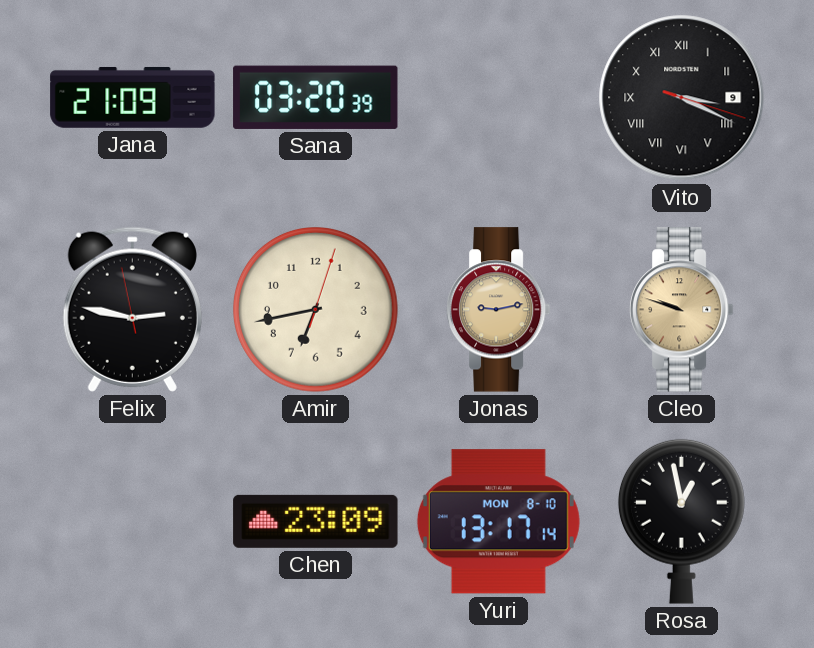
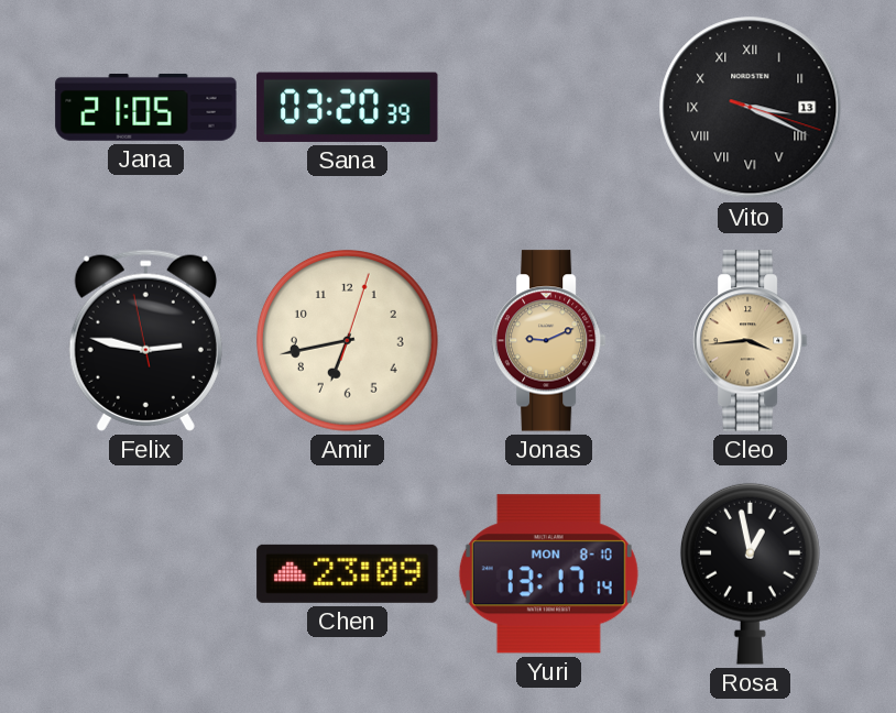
Jana: 21:09 -> 21:05
Vito date: 9 -> 13
Jonas: 9:13 -> 9:11
Cleo: 9:48 -> 3:44
